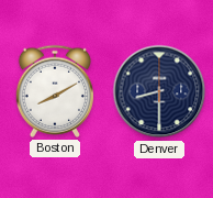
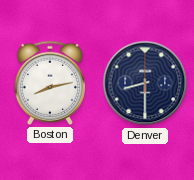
Boston: 8:10 -> 8:13
